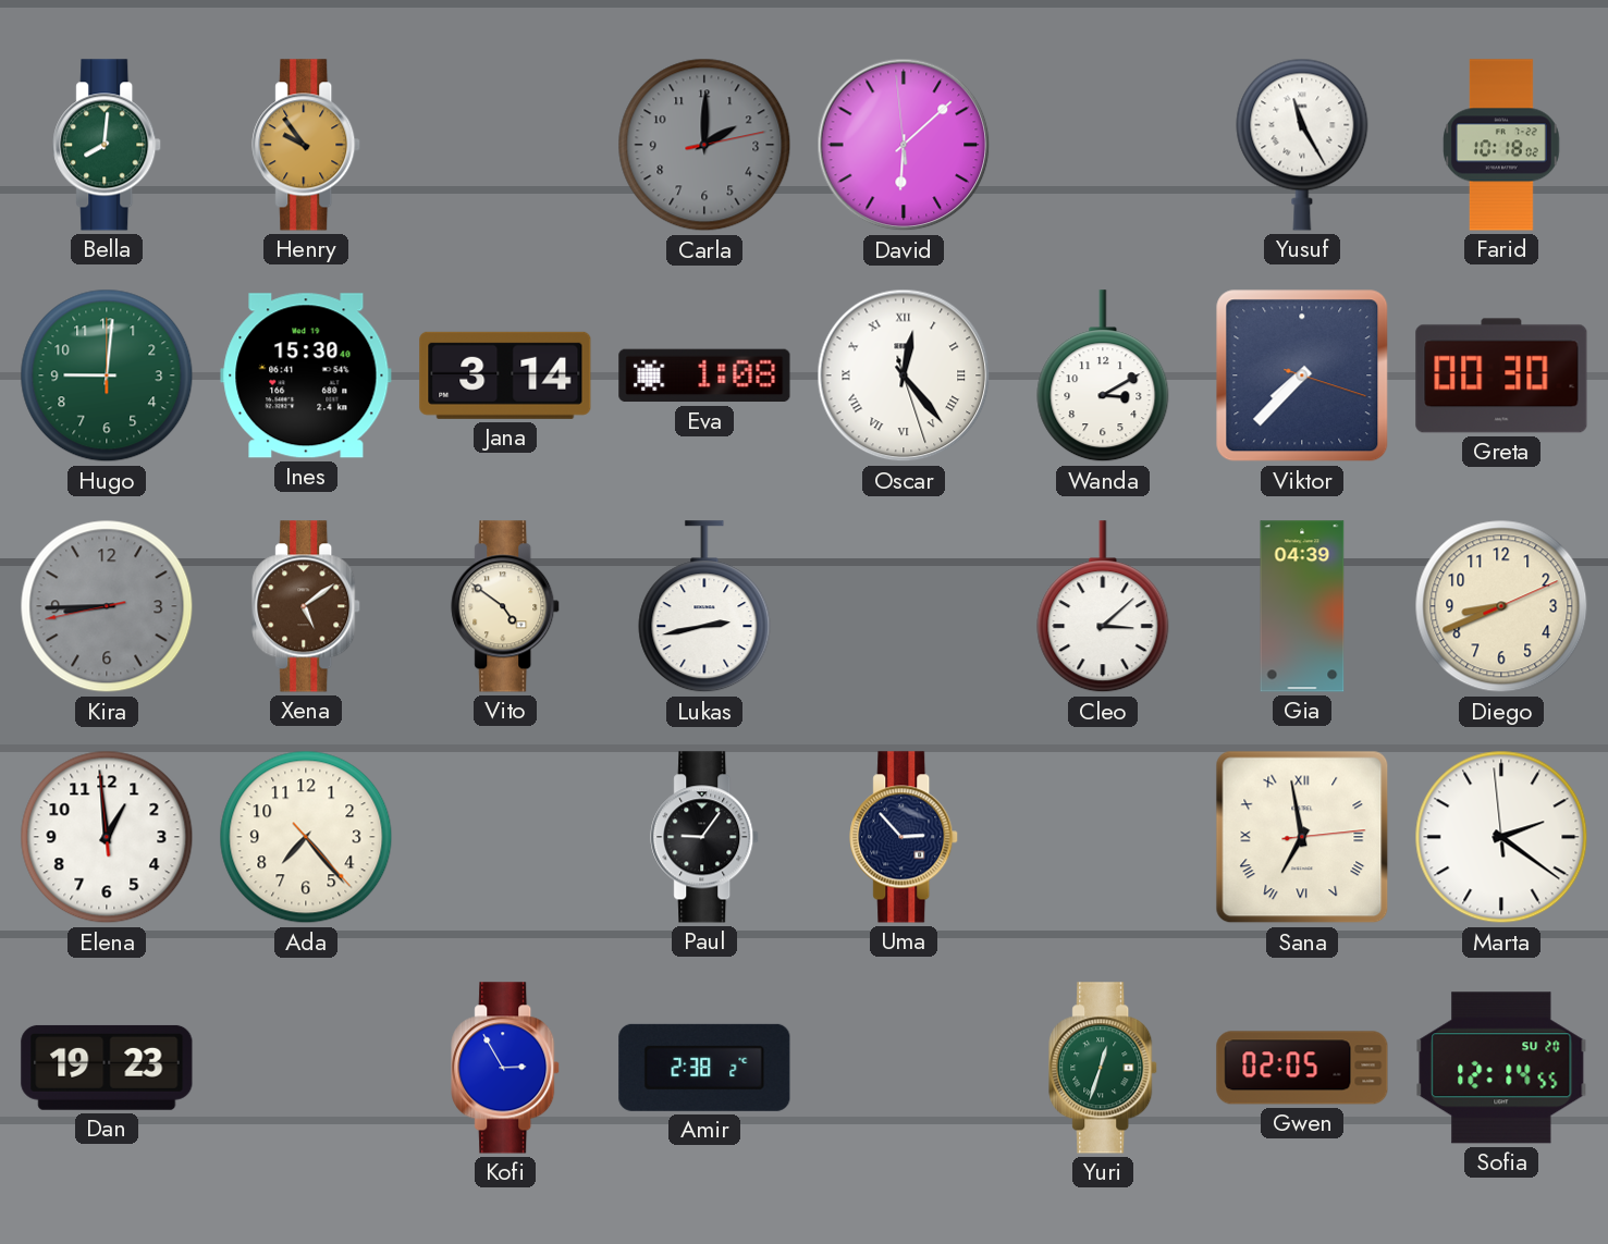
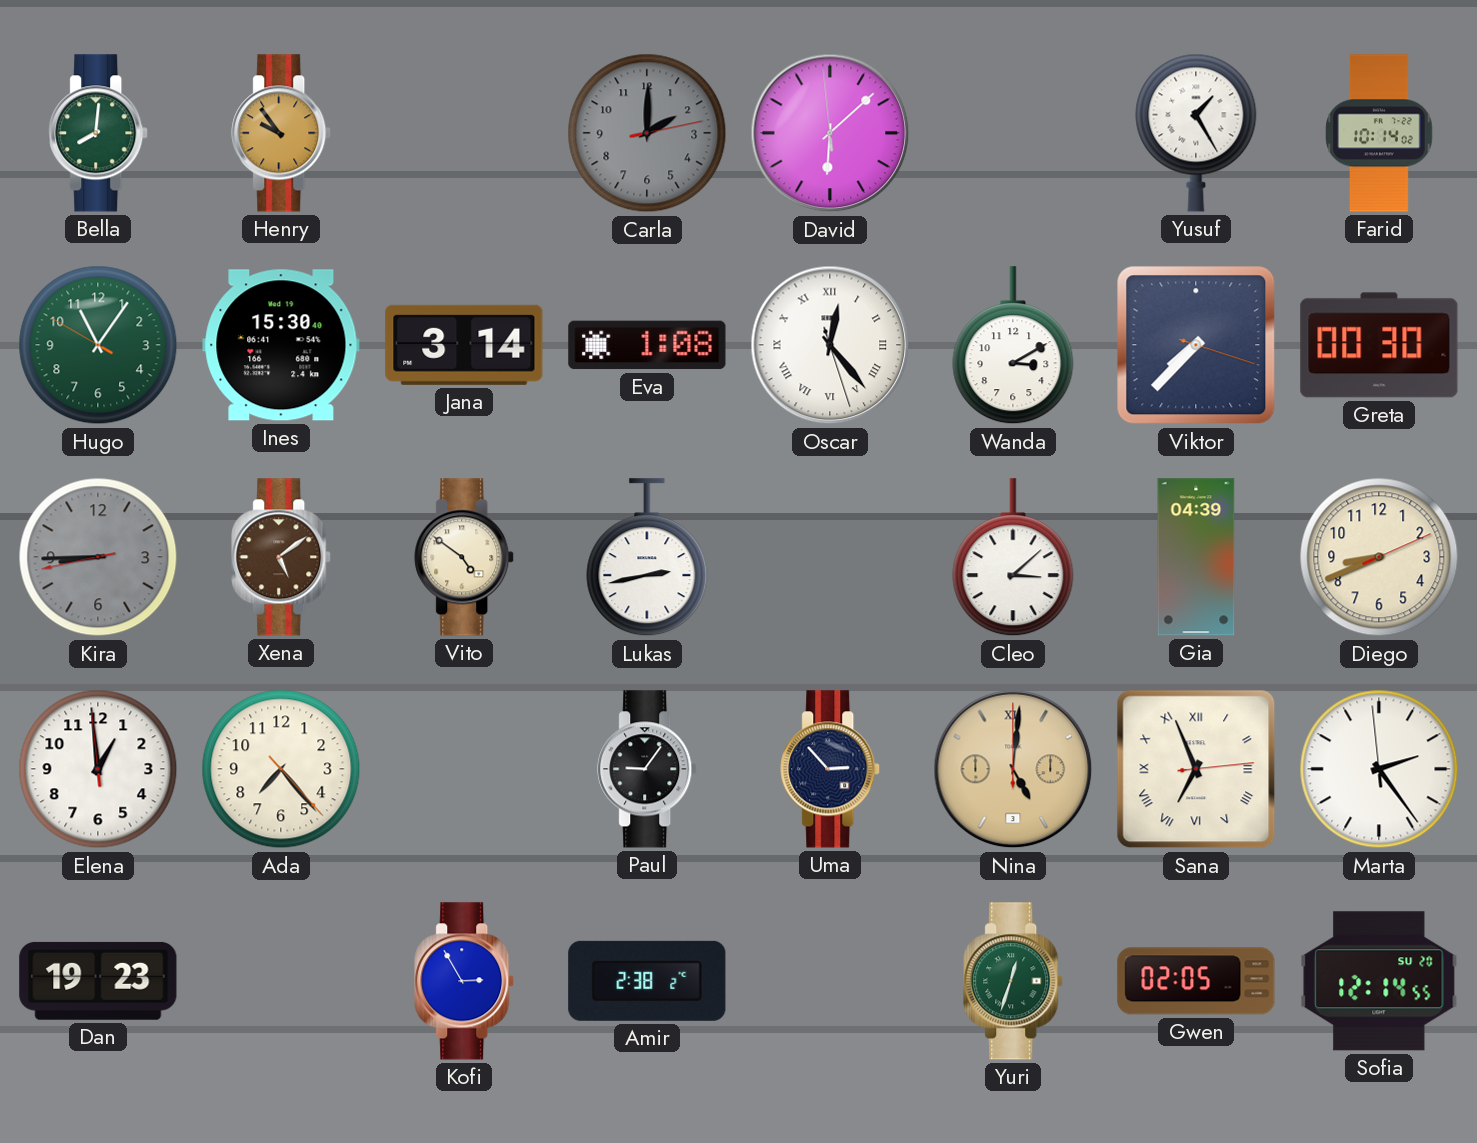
Yusuf: 11:25 -> 1:25
Farid: 10:18 -> 10:14
Hugo: 9:01 -> 11:05
Nina: none -> 5:01
Sana: 6:58 -> 6:56
Marta: 2:20 -> 2:23
